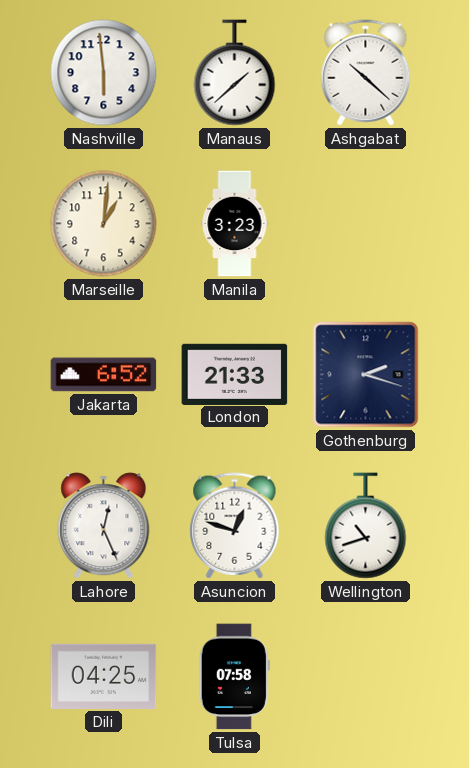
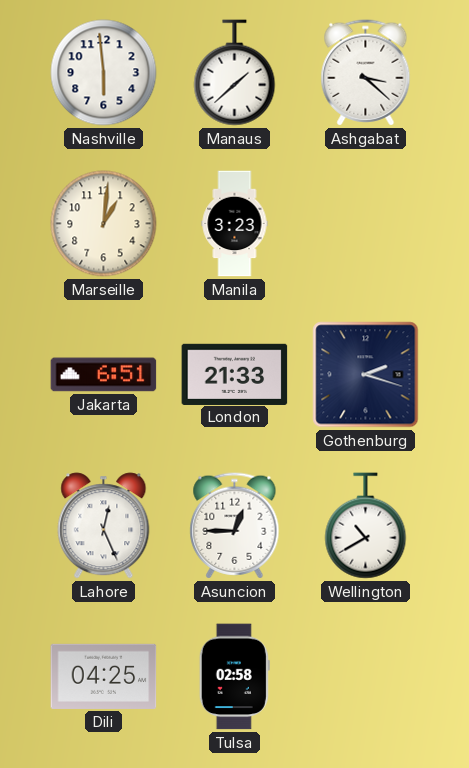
Ashgabat: 10:22 -> 3:22
Jakarta: 6:52 -> 6:51
Asuncion: 12:48 -> 12:45
Wellington: 10:42 -> 10:40
Tulsa: 07:58 -> 02:58
